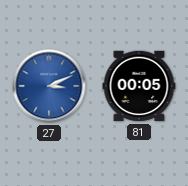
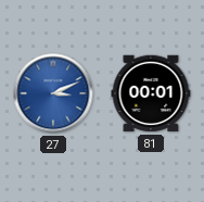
81: 00:05 -> 00:01
